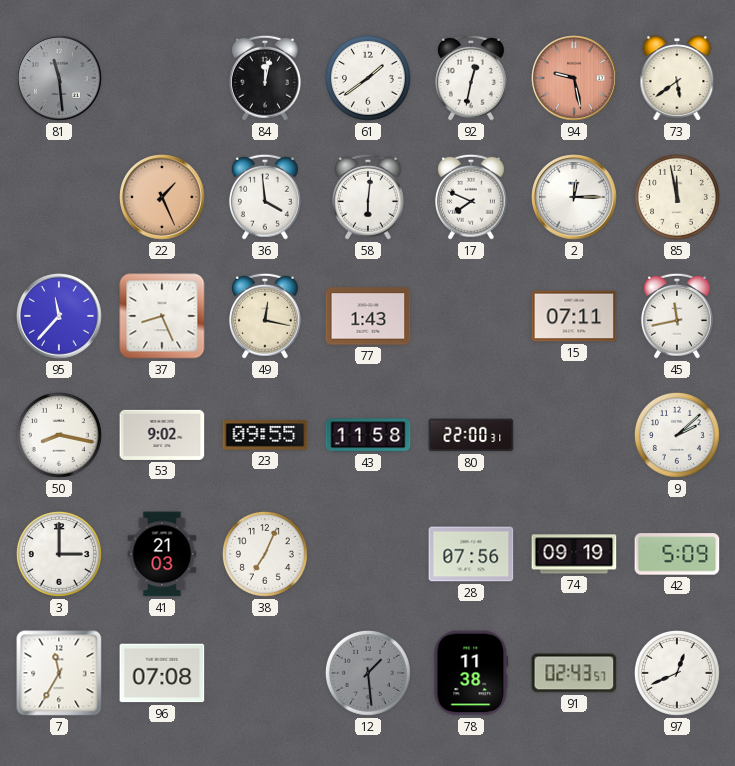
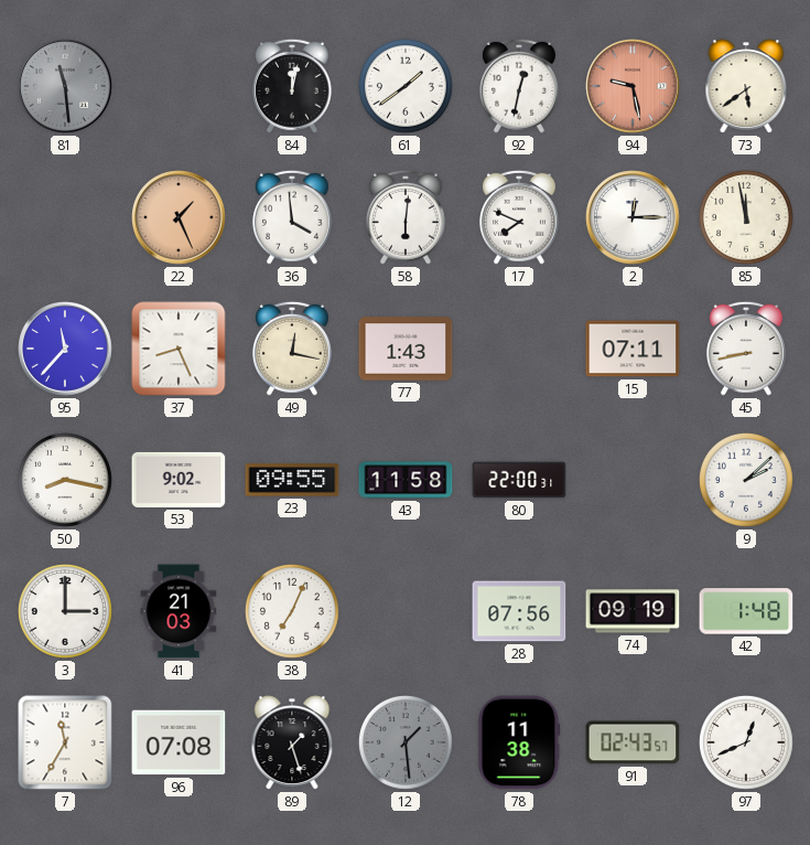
45: 11:43 -> 8:43
42: 5:09 -> 1:48
89: none -> 1:27
